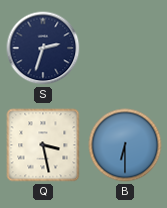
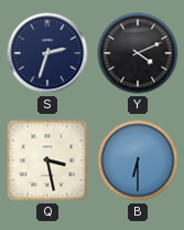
Y: none -> 4:11
